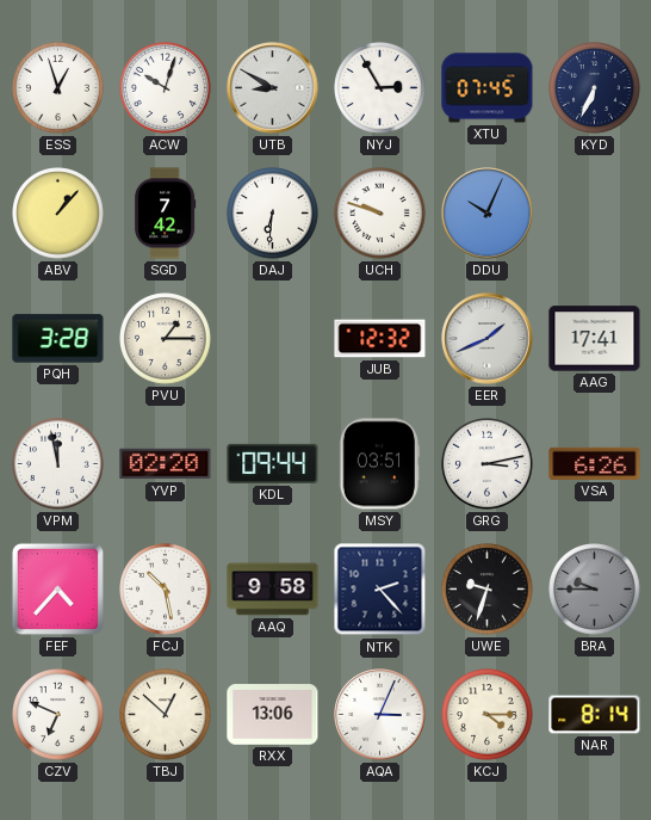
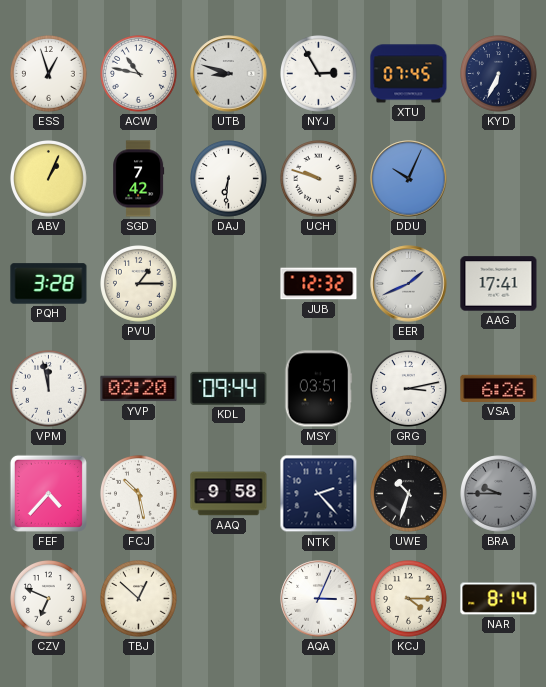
ACW: 10:03 -> 10:47
UTB: 8:50 -> 8:48
ABV: 1:07 -> 1:04
UWE: 9:33 -> 10:33
RXX: 13:06 -> none
